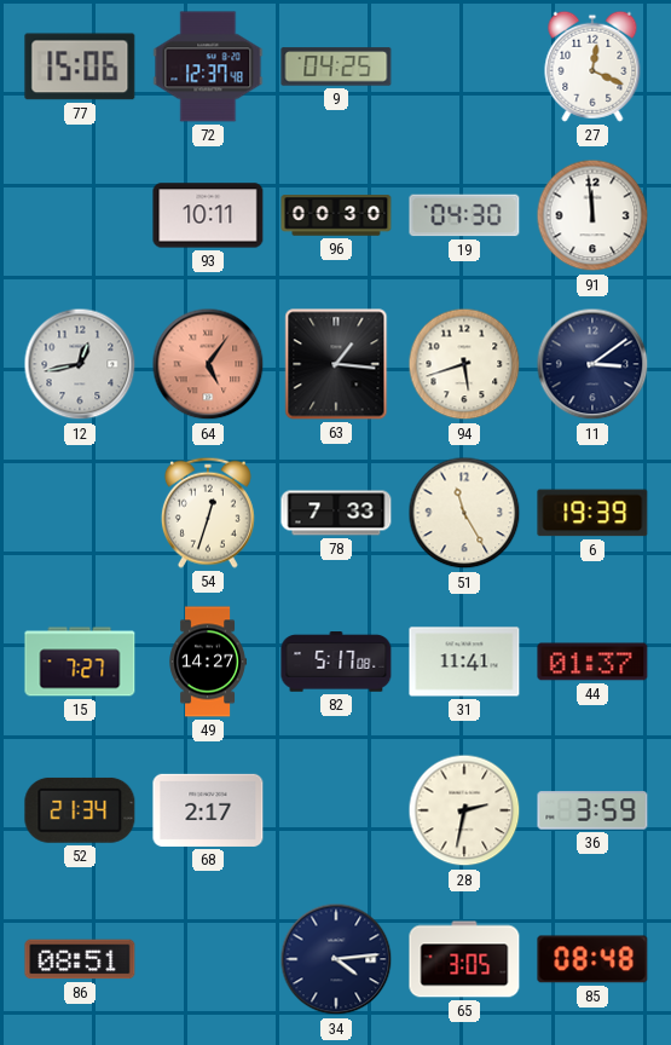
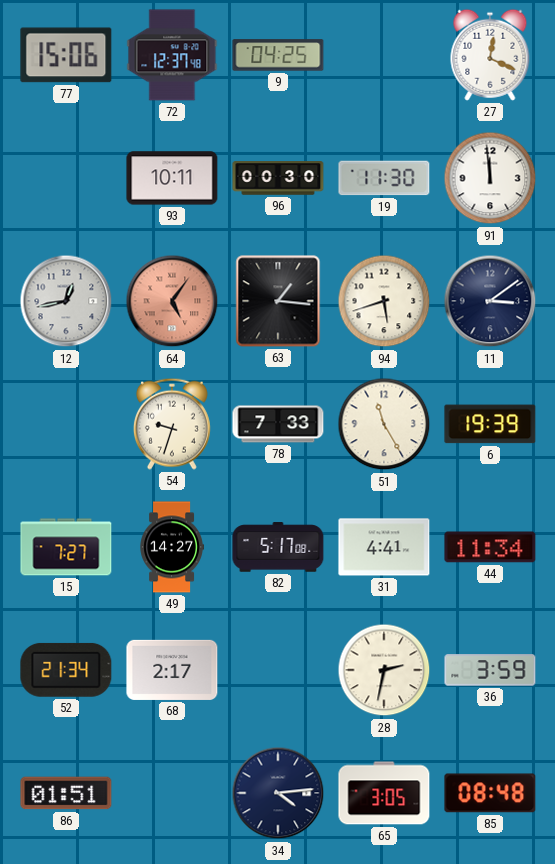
19: 04:30 -> 11:30
54: 12:33 -> 9:33
31: 11:41 -> 4:41
44: 01:37 -> 11:34
86: 08:51 -> 01:51
